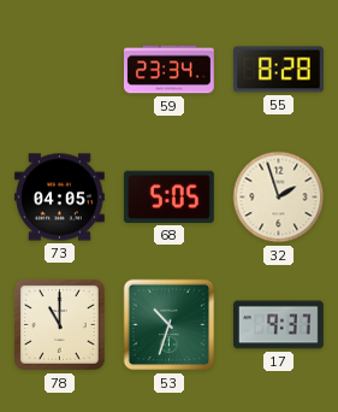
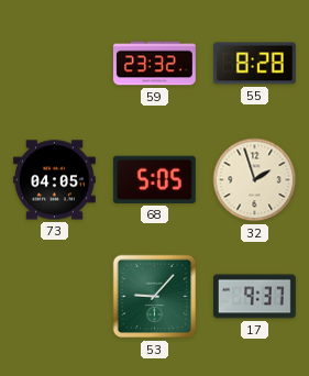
59: 23:34 -> 23:32
78: 11:00 -> none
53: 10:33 -> 9:07
